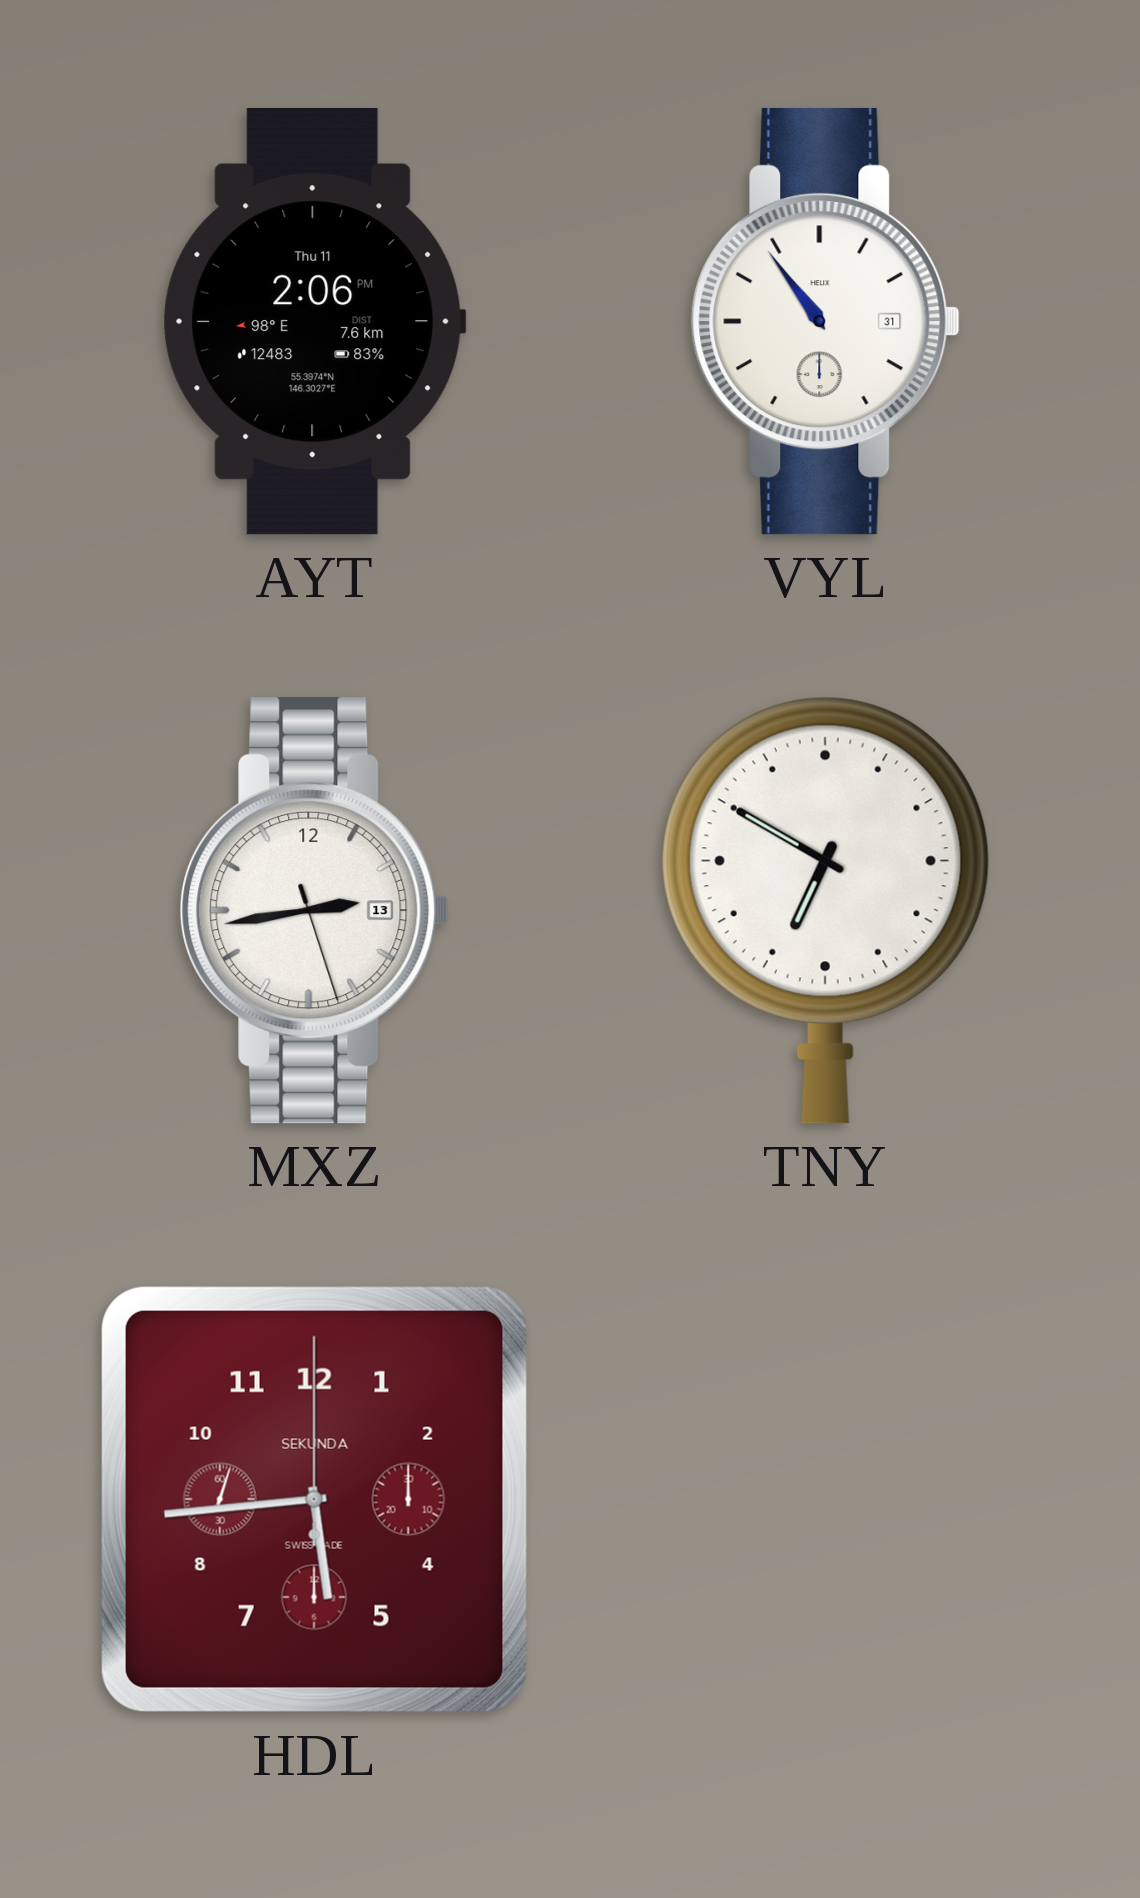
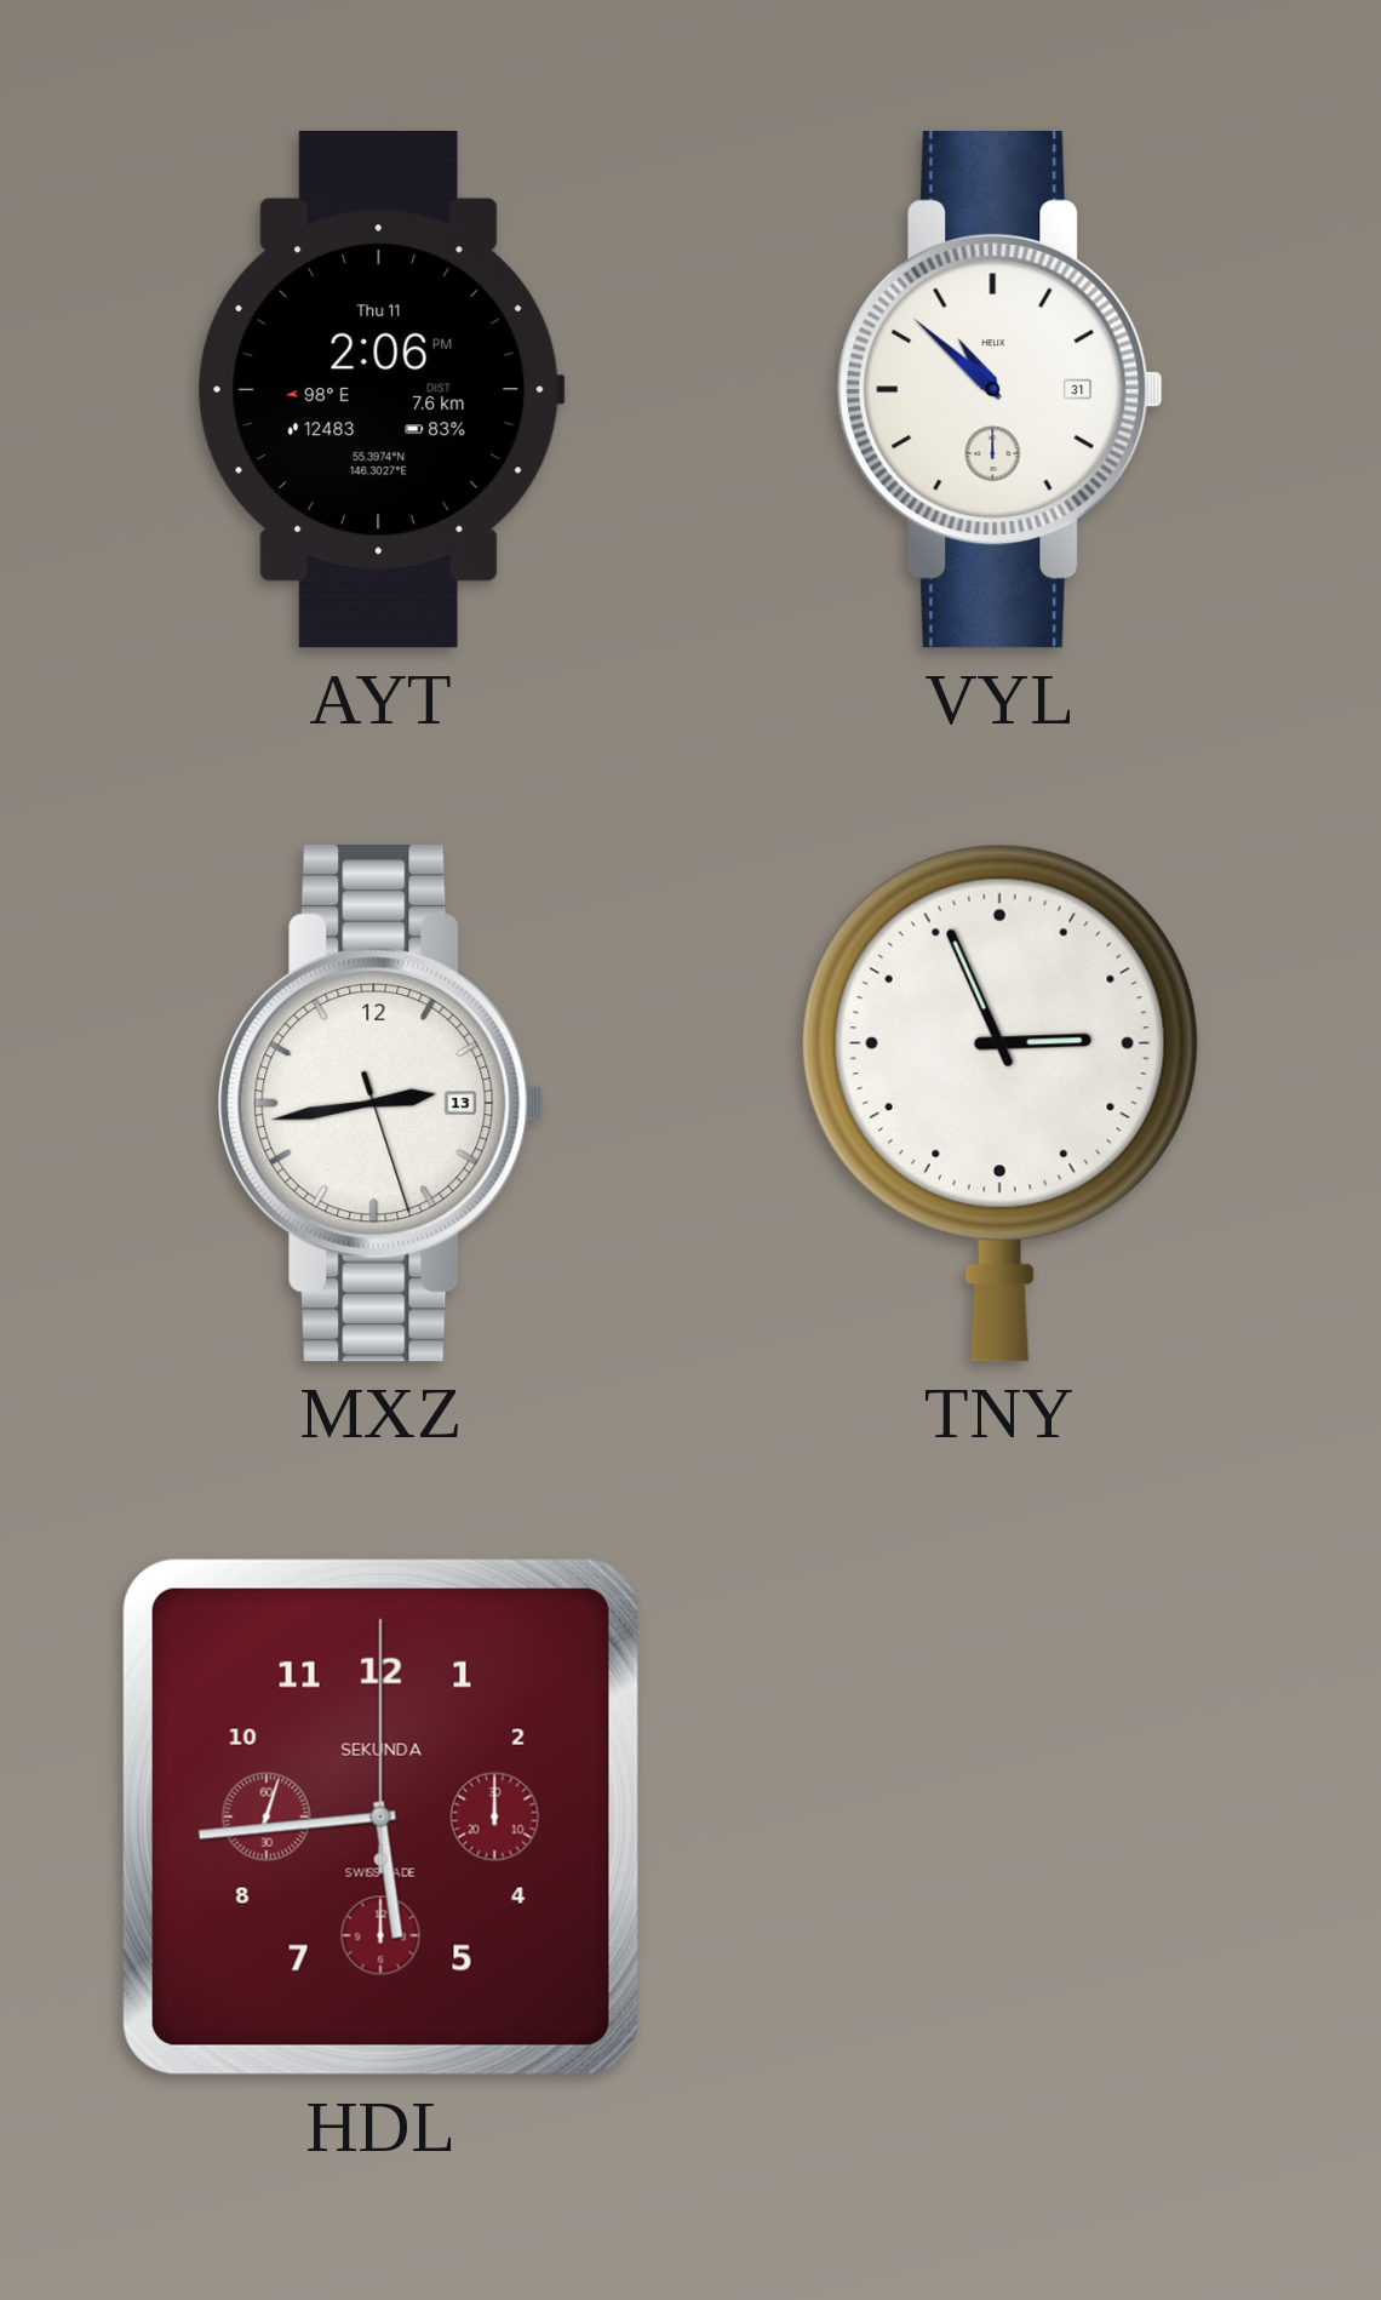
VYL: 10:54 -> 10:52
TNY: 6:50 -> 2:56
